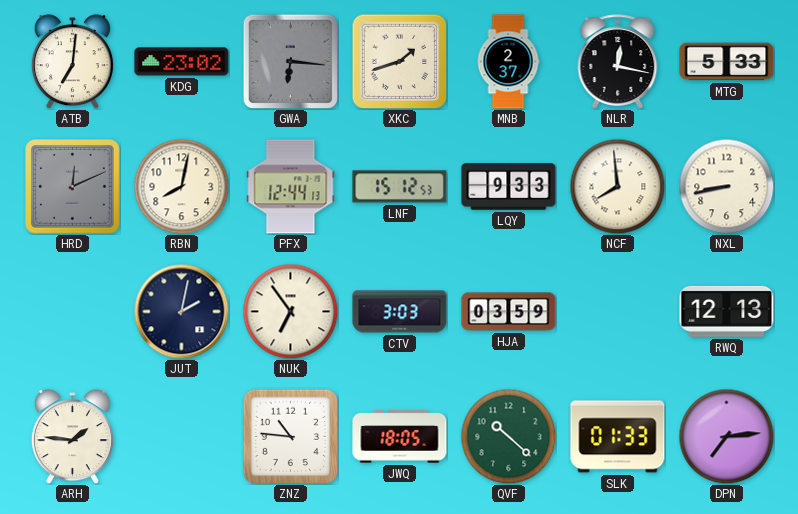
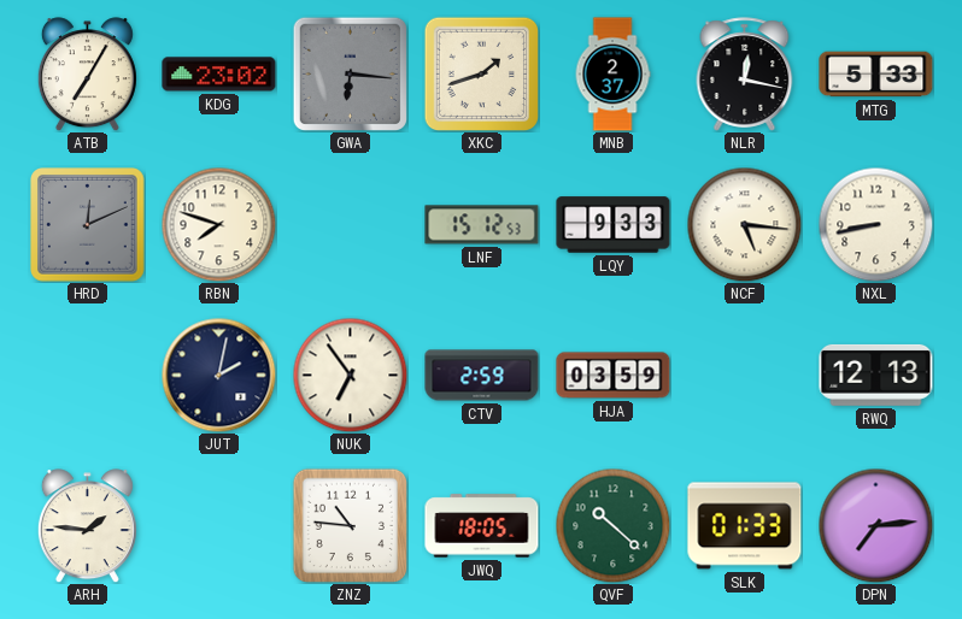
ATB: 7:01 -> 7:05
RBN: 8:02 -> 7:48
PFX: 12:44 -> none
NCF: 7:59 -> 5:16
CTV: 3:03 -> 2:59
